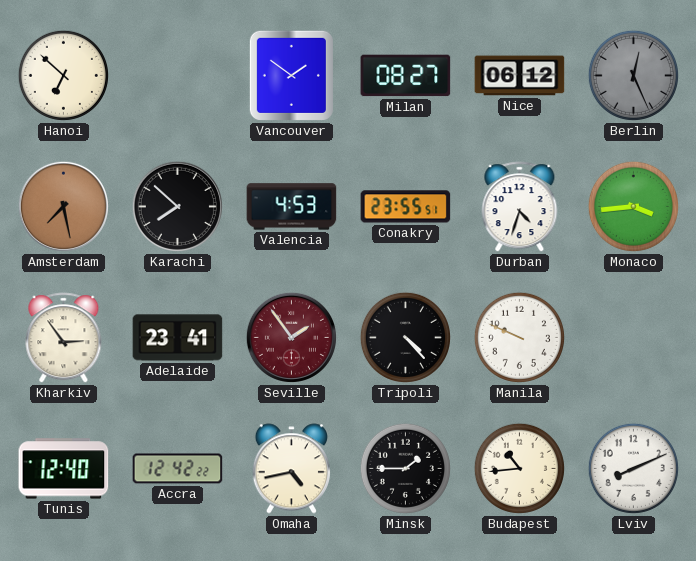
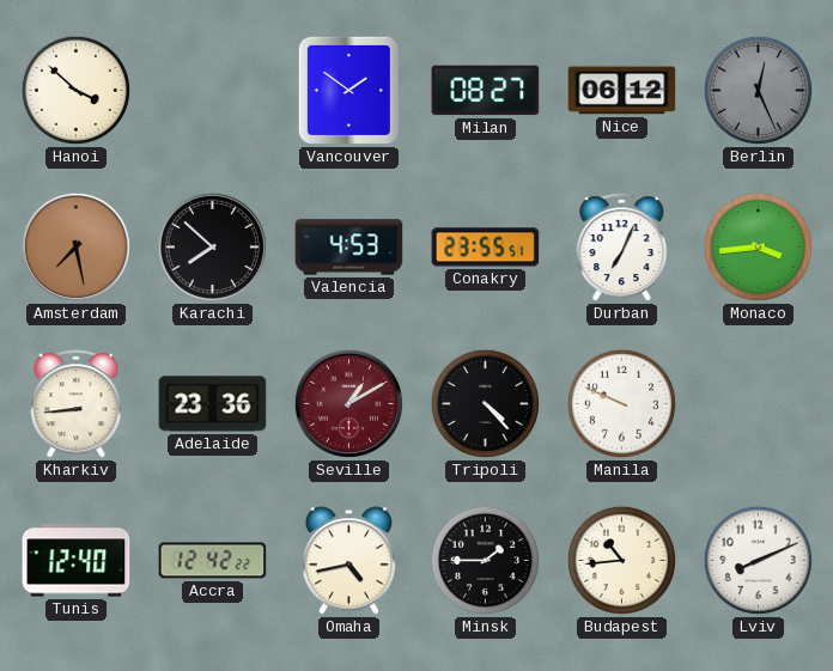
Hanoi: 6:52 -> 3:52
Durban: 4:33 -> 7:04
Kharkiv: 2:54 -> 8:44
Adelaide: 23:41 -> 23:36
Seville: 1:54 -> 1:10
